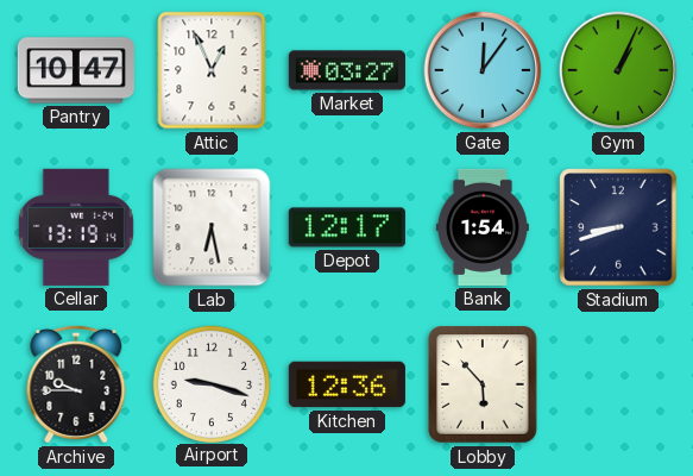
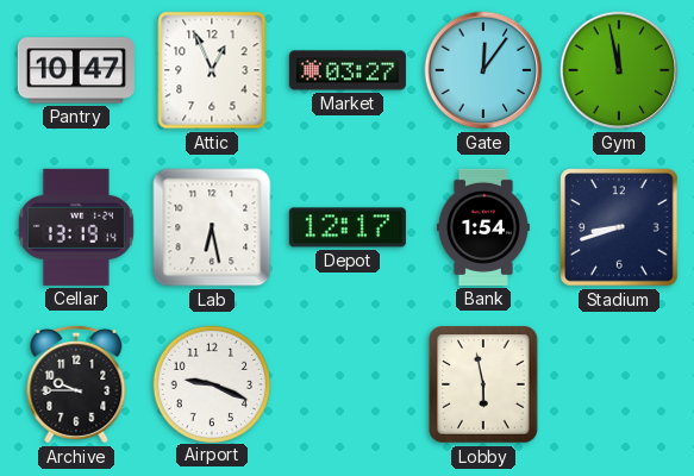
Gym: 1:04 -> 11:58
Airport: 9:18 -> 9:19
Kitchen: 12:36 -> none
Lobby: 5:53 -> 5:58
